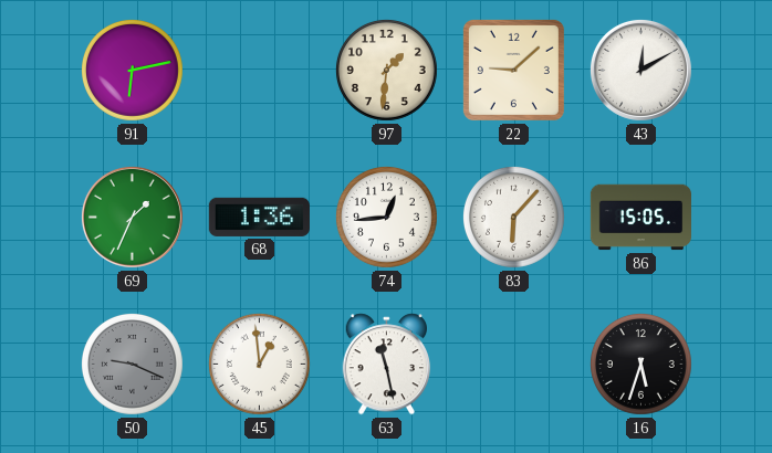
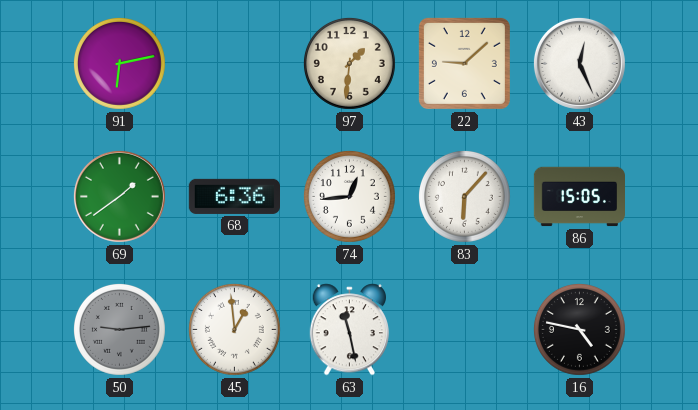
43: 12:10 -> 12:26
69: 1:34 -> 1:39
68: 1:36 -> 6:36
50: 9:19 -> 9:14
16: 5:33 -> 4:47
